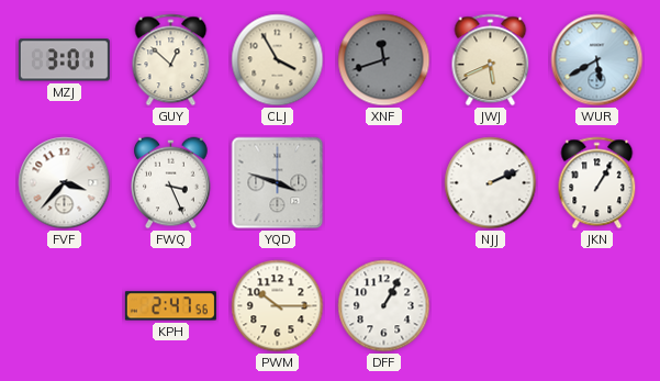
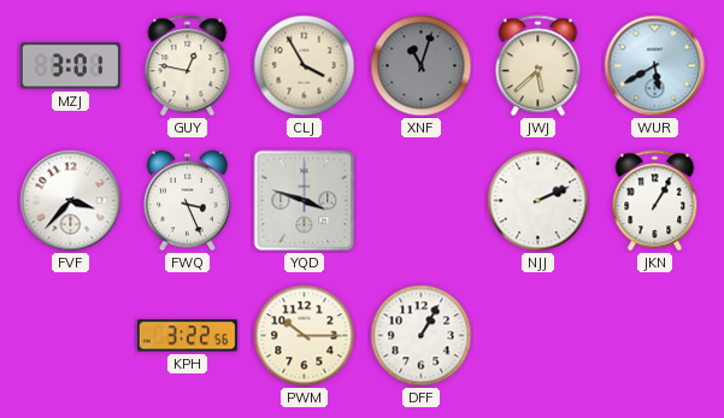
GUY: 12:52 -> 12:47
XNF: 11:42 -> 11:03
JWJ: 5:41 -> 5:38
KPH: 2:47 -> 3:22
